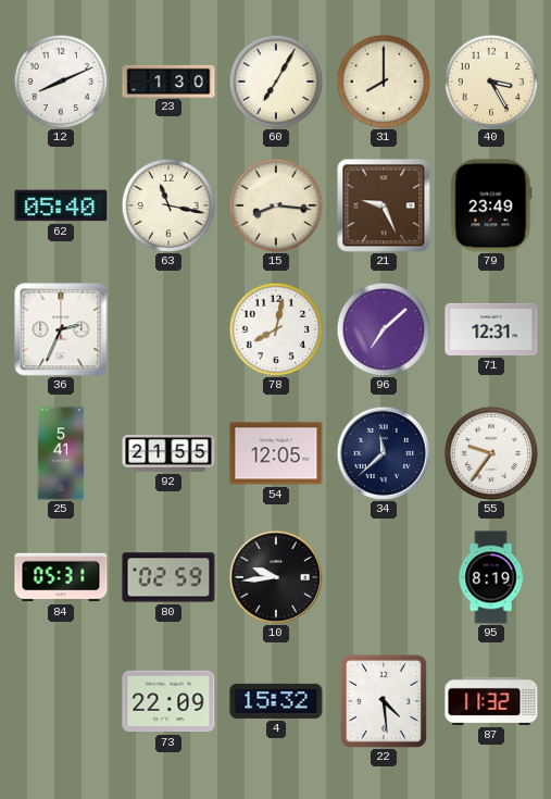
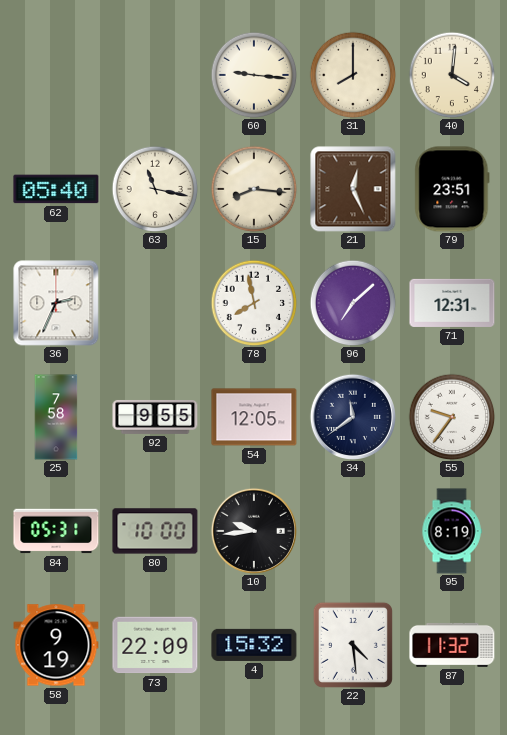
12: 8:11 -> none
23: 1:30 -> none
60: 7:05 -> 9:16
40: 3:25 -> 4:01
21: 9:26 -> 12:26
79: 23:49 -> 23:51
78: 8:02 -> 7:58
25: 5:41 -> 7:58
92: 21:55 -> 9:55
34: 11:38 -> 11:39
80: 02:59 -> 10:00
58: none -> 9:19
